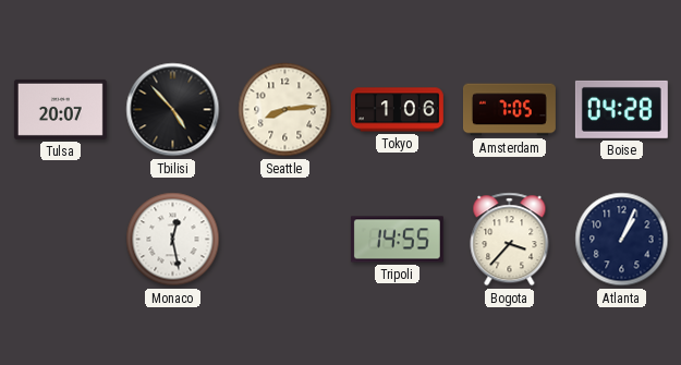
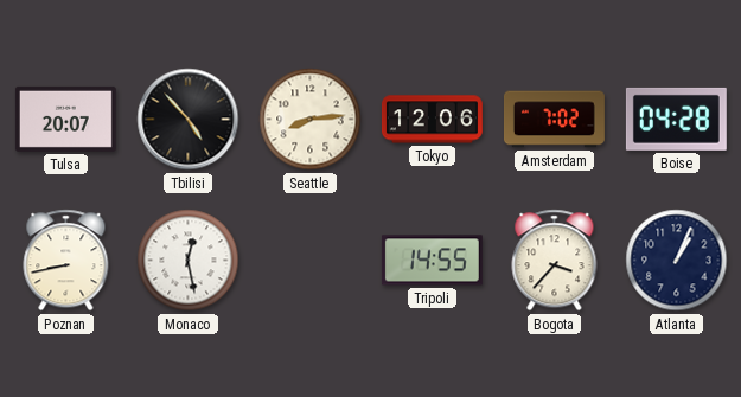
Tokyo: 1:06 -> 12:06
Amsterdam: 7:05 -> 7:02
Poznan: none -> 8:43
